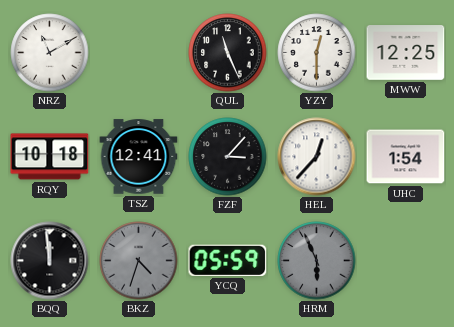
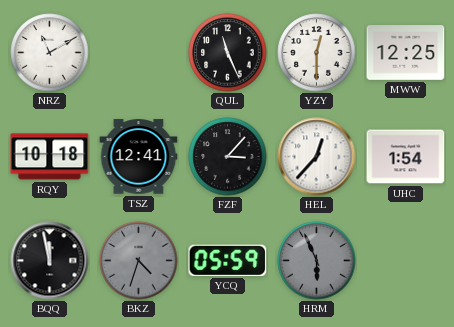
BQQ: 11:59 -> 11:58
